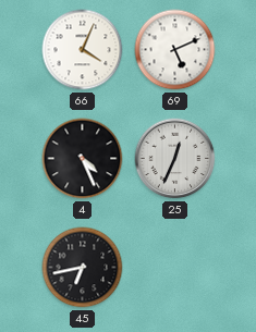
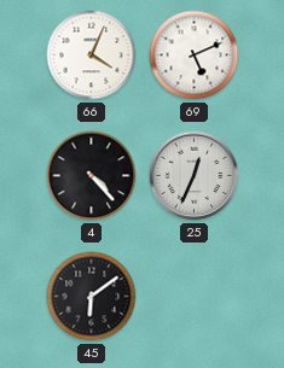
4: 4:26 -> 4:23
45: 6:43 -> 6:09
